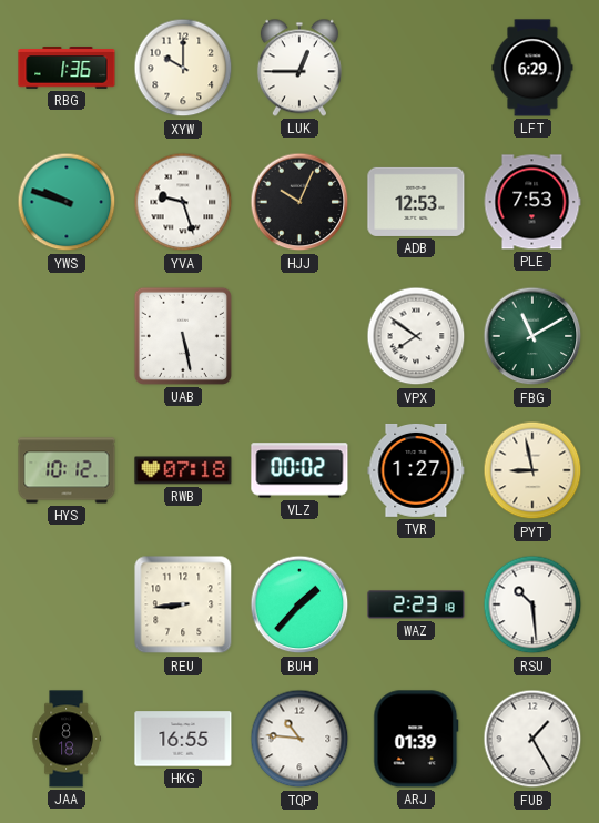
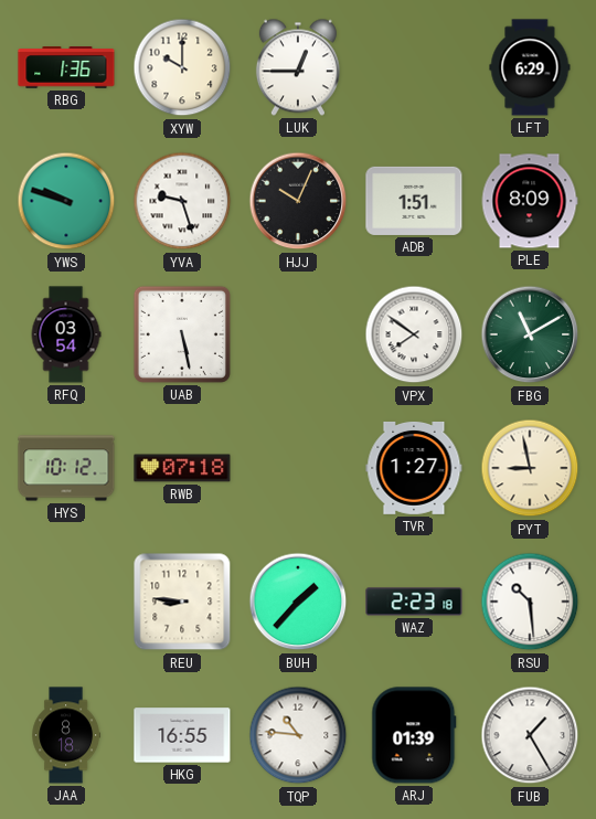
ADB: 12:53 -> 1:51
PLE: 7:53 -> 8:09
RFQ: none -> 03:54
VLZ: 00:02 -> none
REU: 8:44 -> 8:46
